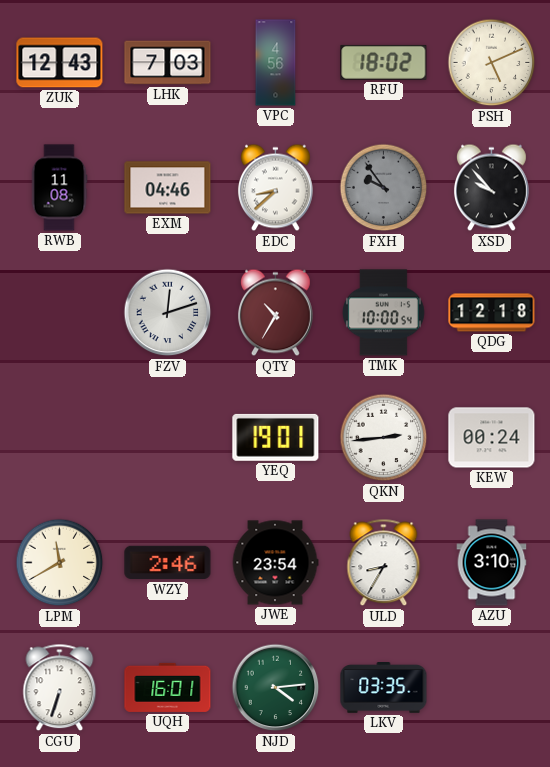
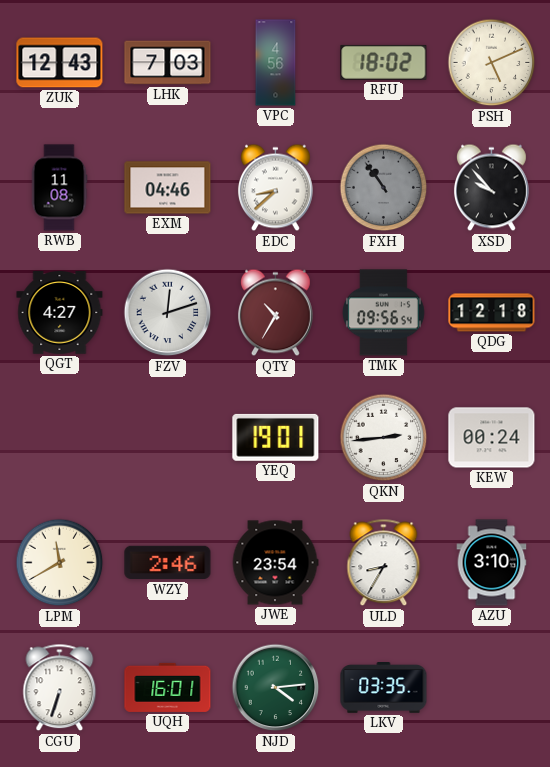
FXH: 9:54 -> 10:54
QGT: none -> 4:27
TMK: 10:00 -> 09:56
